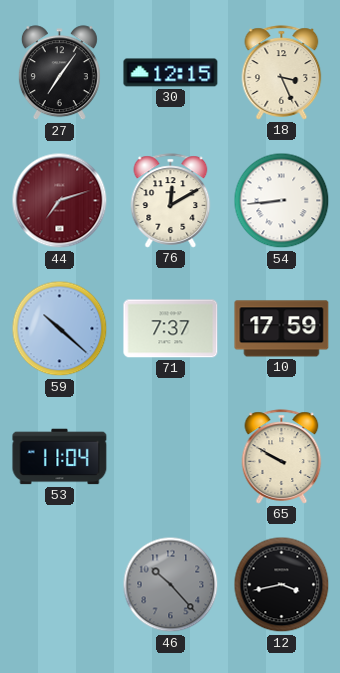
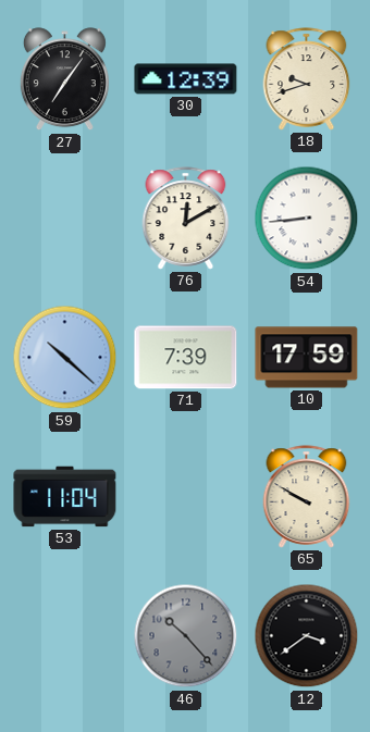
30: 12:15 -> 12:39
18: 3:26 -> 9:42
44: 7:12 -> none
71: 7:37 -> 7:39
12: 3:43 -> 3:39
